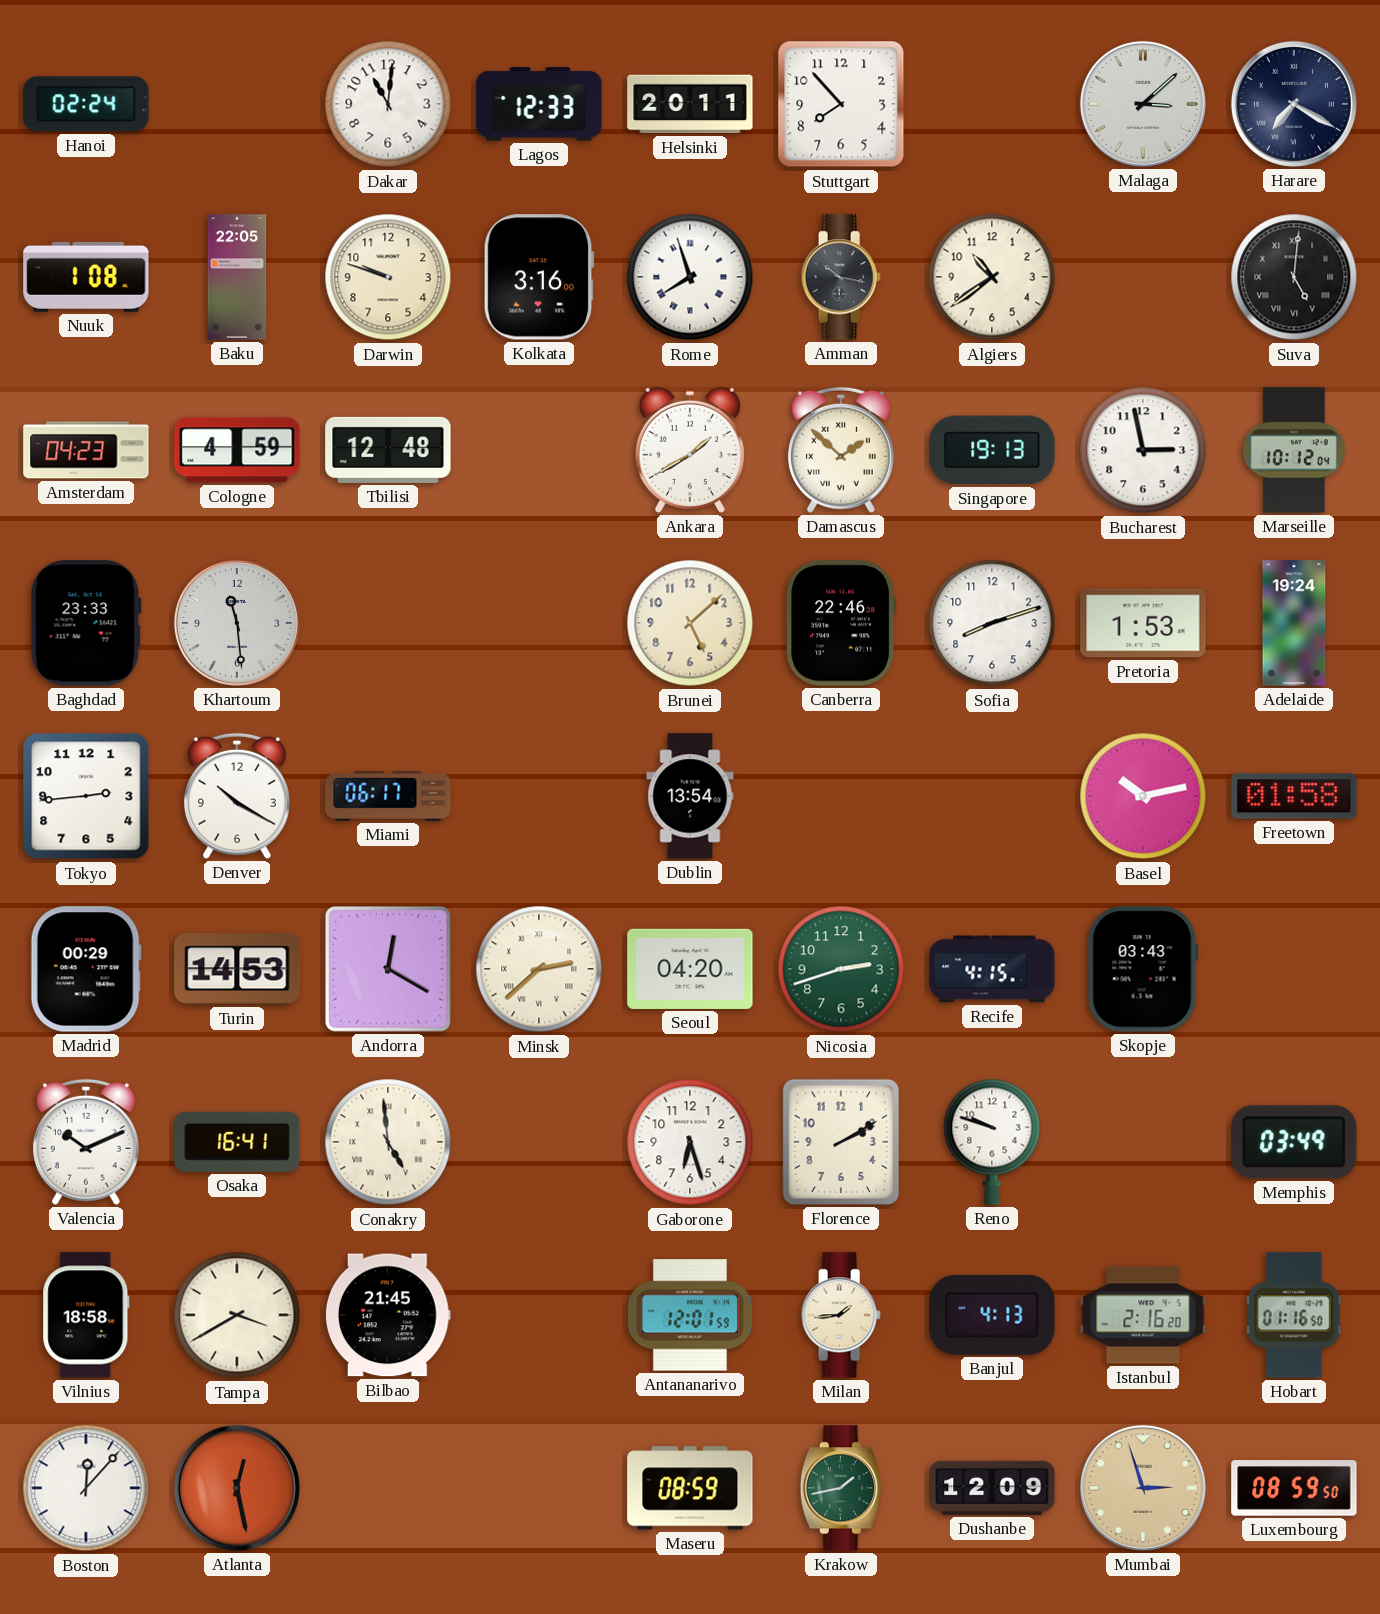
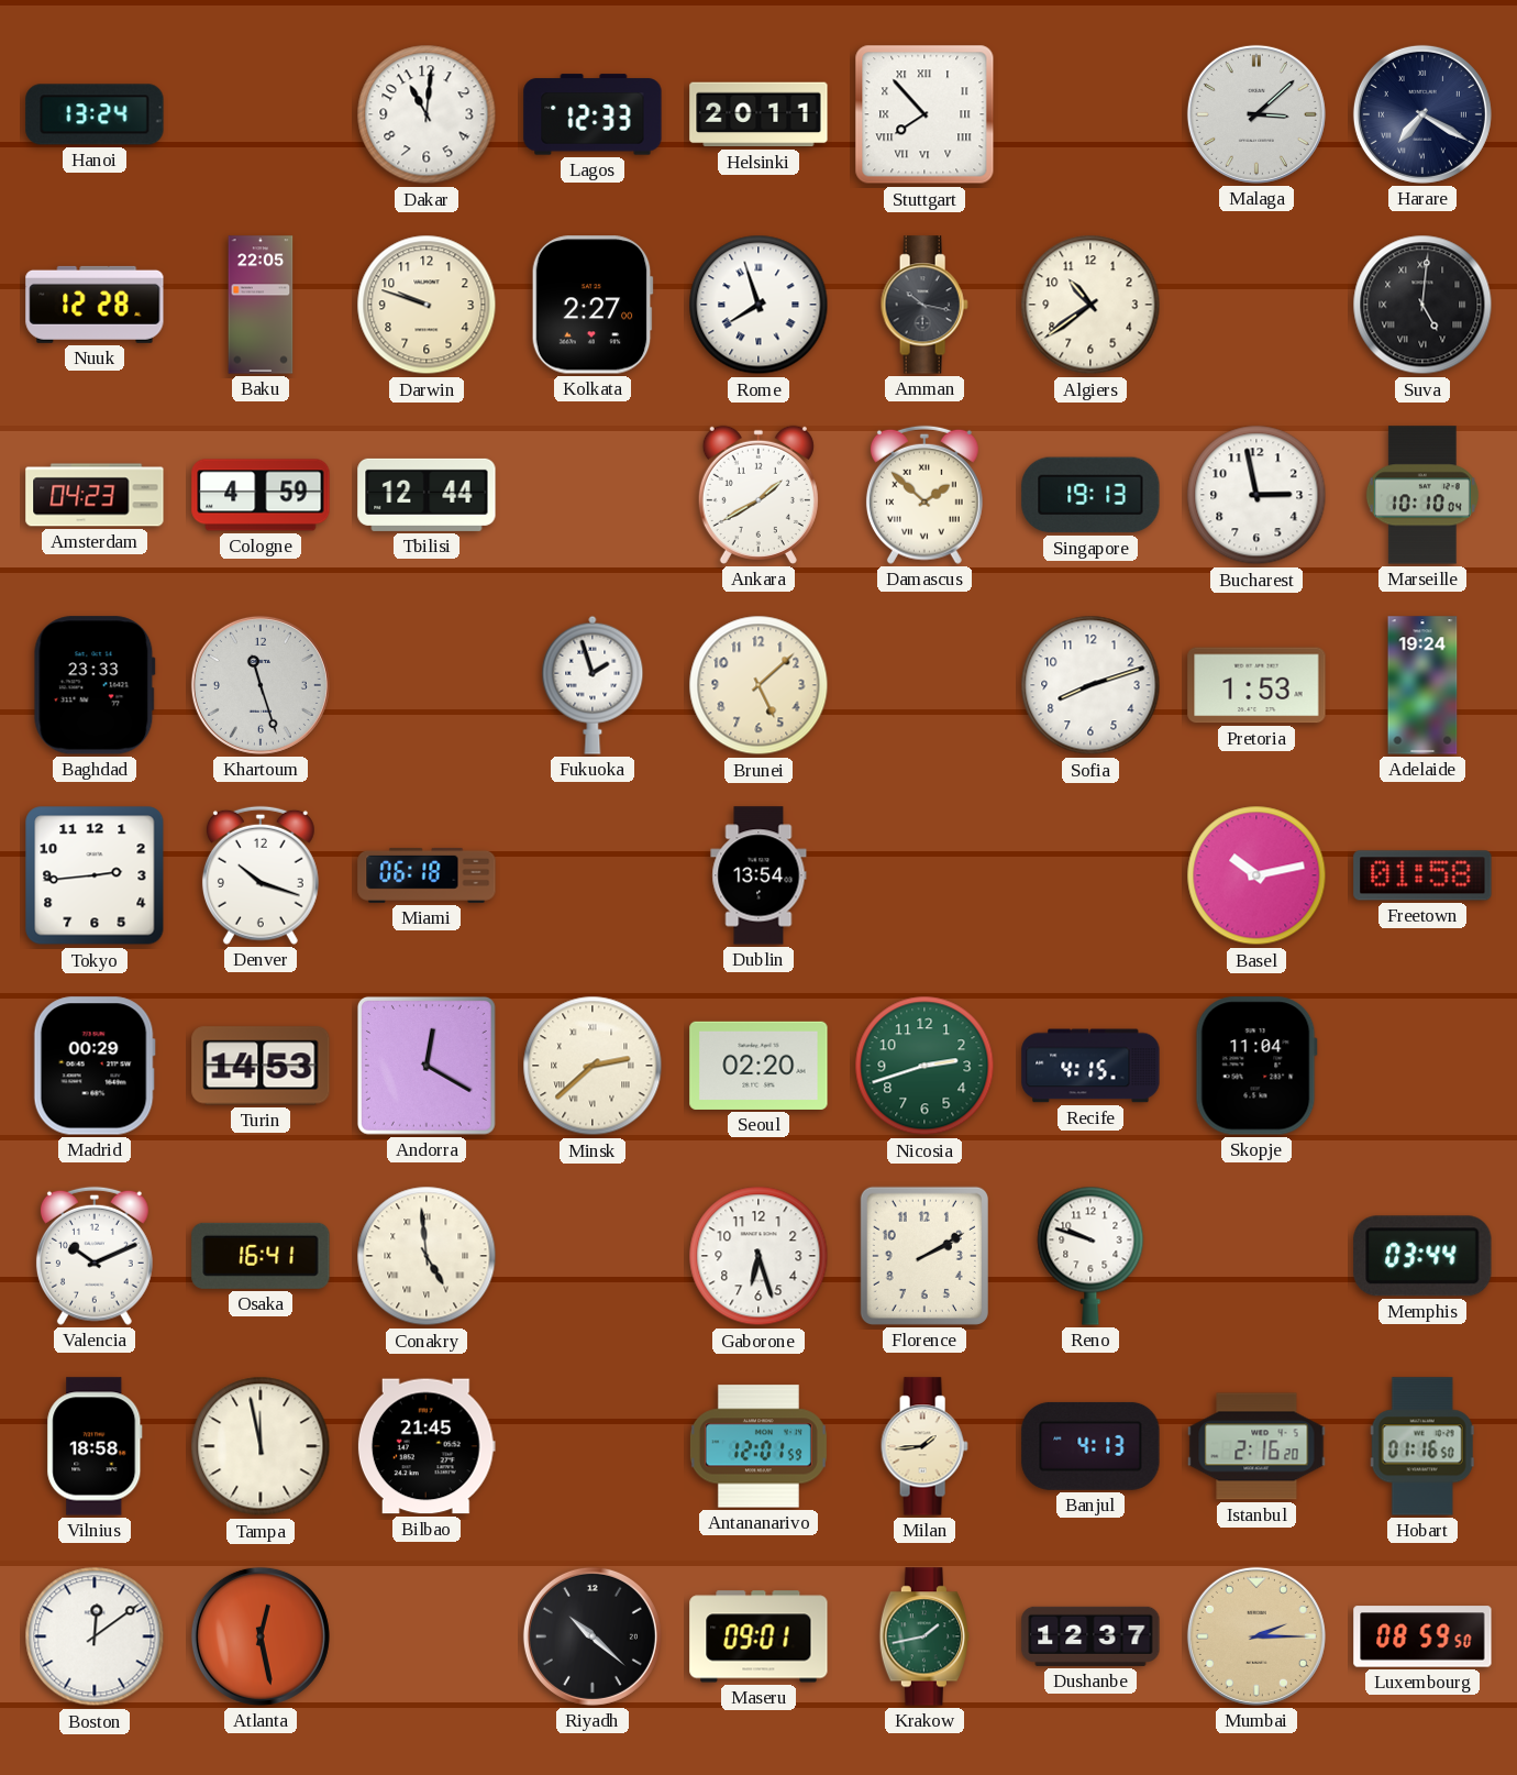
Hanoi: 02:24 -> 13:24
Stuttgart numerals: Arabic -> Roman
Nuuk: 1:08 -> 12:28
Kolkata: 3:16 -> 2:27
Tbilisi: 12:48 -> 12:44
Marseille: 10:12 -> 10:10
Khartoum: 11:29 -> 11:27
Fukuoka: none -> 1:57
Canberra: 22:46 -> none
Denver: 10:20 -> 10:18
Miami: 06:17 -> 06:18
Seoul: 04:20 -> 02:20
Skopje: 03:43 -> 11:04
Memphis: 03:49 -> 03:44
Tampa: 3:40 -> 11:58
Boston: 12:07 -> 12:09
Riyadh: none -> 10:22
Maseru: 08:59 -> 09:01
Dushanbe: 12:09 -> 12:37
Mumbai: 2:57 -> 2:15
